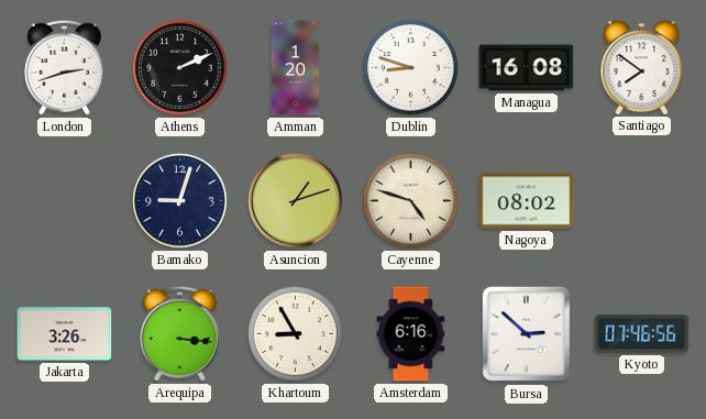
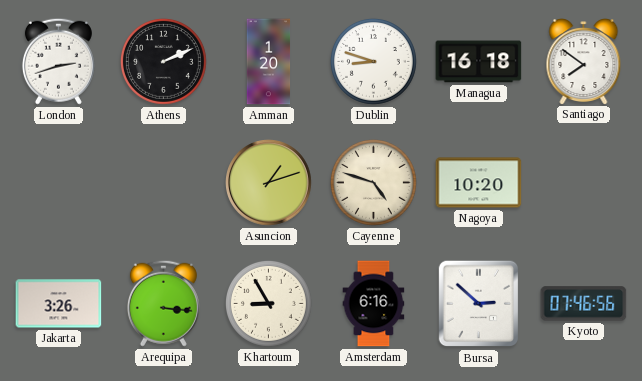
Managua: 16:08 -> 16:18
Bamako: 9:03 -> none
Nagoya: 08:02 -> 10:20
